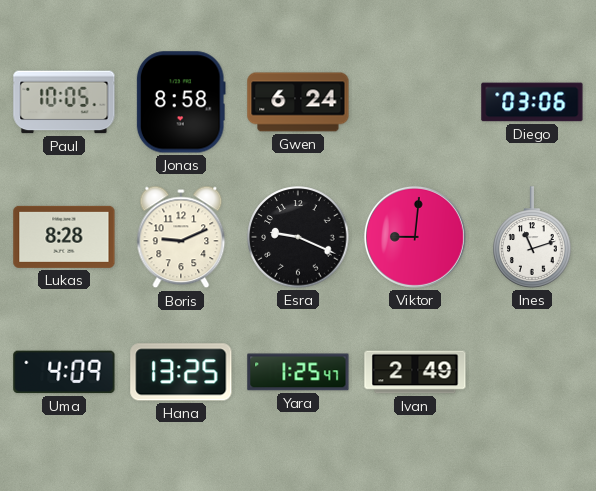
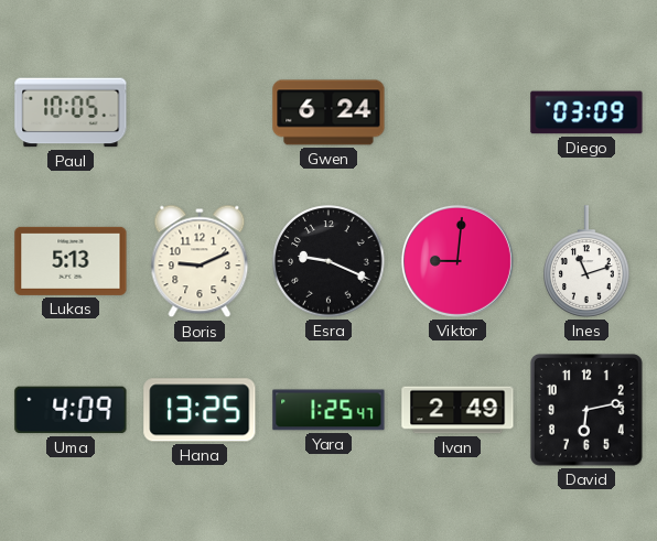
Jonas: 8:58 -> none
Diego: 03:06 -> 03:09
Lukas: 8:28 -> 5:13
David: none -> 6:13
